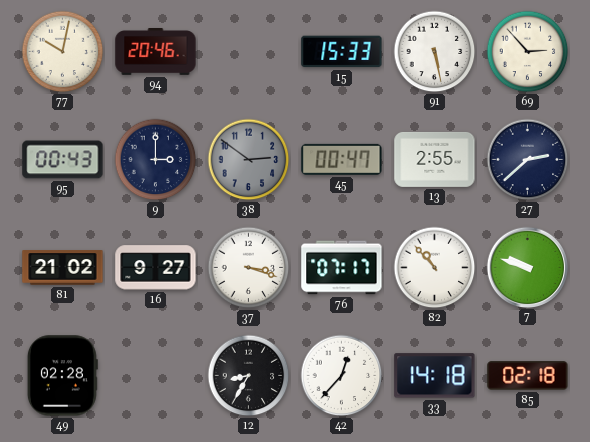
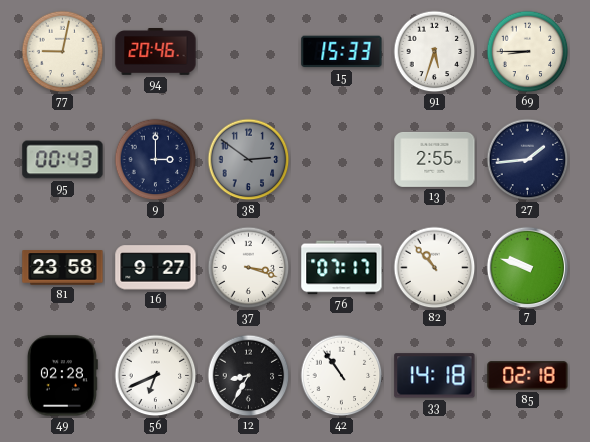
77: 10:02 -> 9:02
91: 5:28 -> 5:33
69: 2:53 -> 8:45
45: 00:47 -> none
27: 2:38 -> 1:44
81: 21:02 -> 23:58
56: none -> 6:41
42: 12:37 -> 10:54
